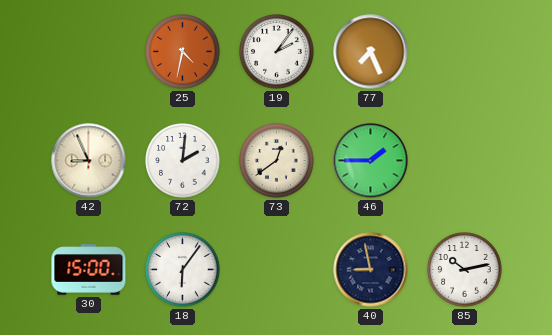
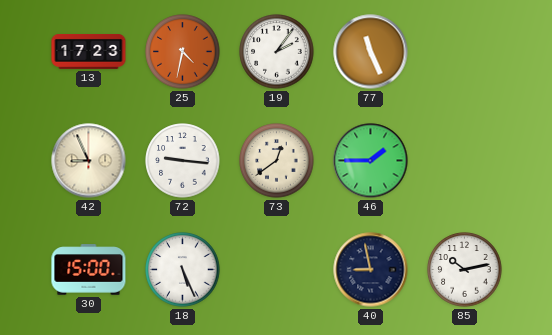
13: none -> 17:23
77: 7:26 -> 11:26
72: 2:01 -> 9:16
18: 6:06 -> 5:26
